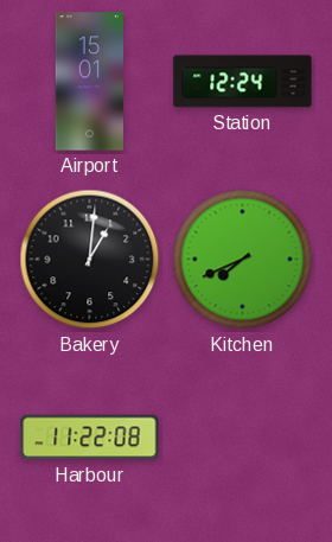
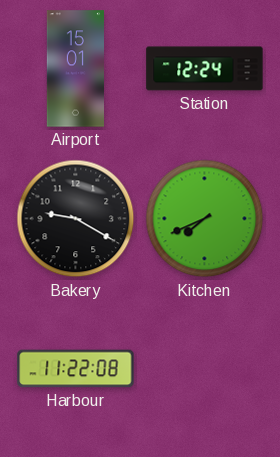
Bakery: 1:01 -> 9:20
